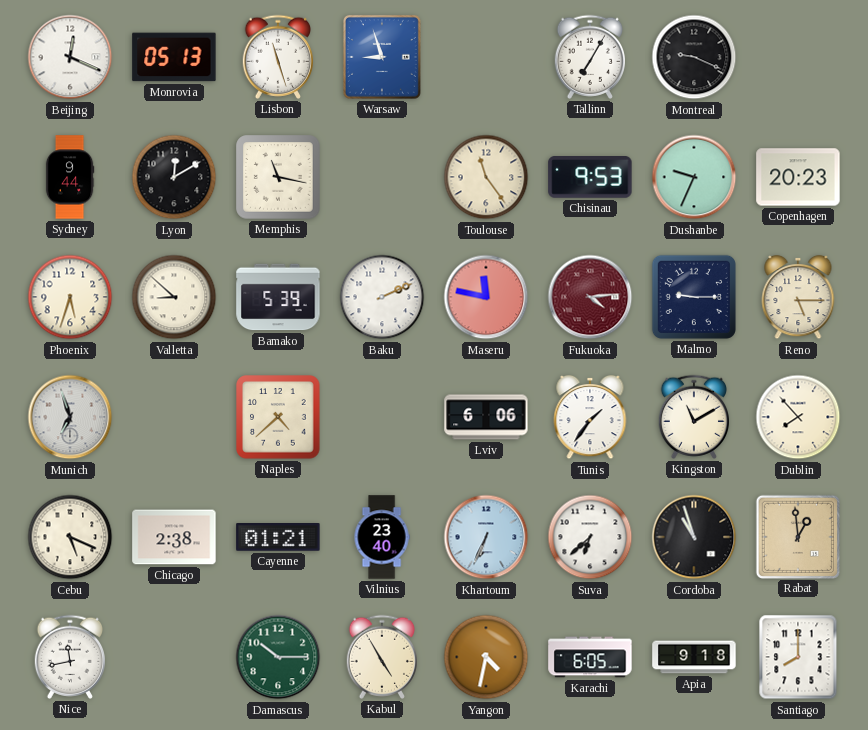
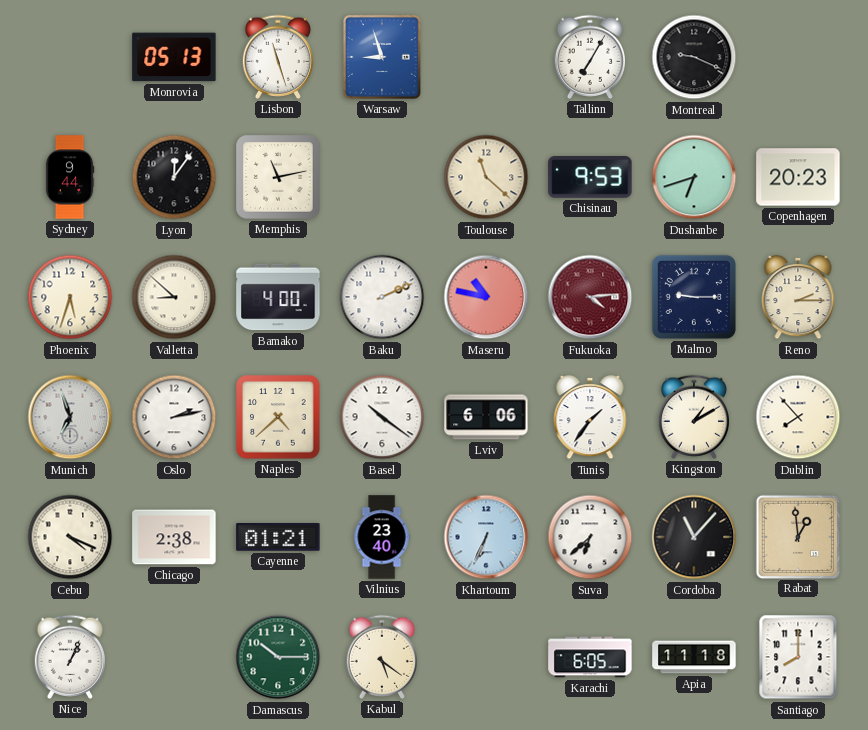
Beijing: 12:19 -> none
Lyon: 12:10 -> 12:06
Memphis: 11:17 -> 11:13
Toulouse: 11:24 -> 11:22
Dushanbe: 9:34 -> 6:42
Bamako: 5:39 -> 4:00
Maseru: 11:47 -> 10:47
Reno: 5:15 -> 2:15
Oslo: none -> 2:13
Basel: none -> 10:21
Kingston: 11:10 -> 1:10
Cebu: 5:19 -> 4:19
Cordoba: 10:57 -> 11:07
Nice: 11:43 -> 1:04
Kabul: 4:55 -> 5:21
Yangon: 4:32 -> none
Apia: 9:18 -> 11:18
